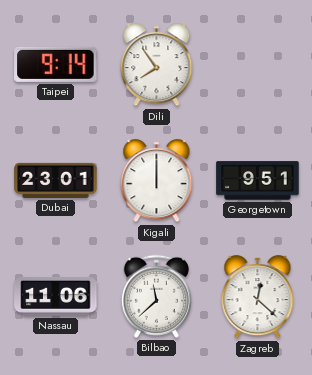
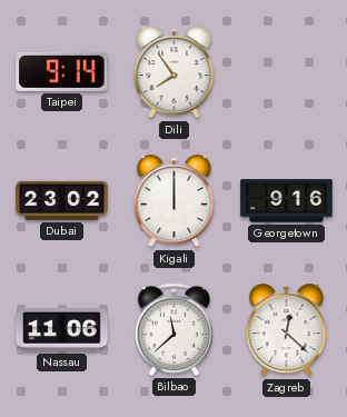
Dubai: 23:01 -> 23:02
Georgetown: 9:51 -> 9:16
